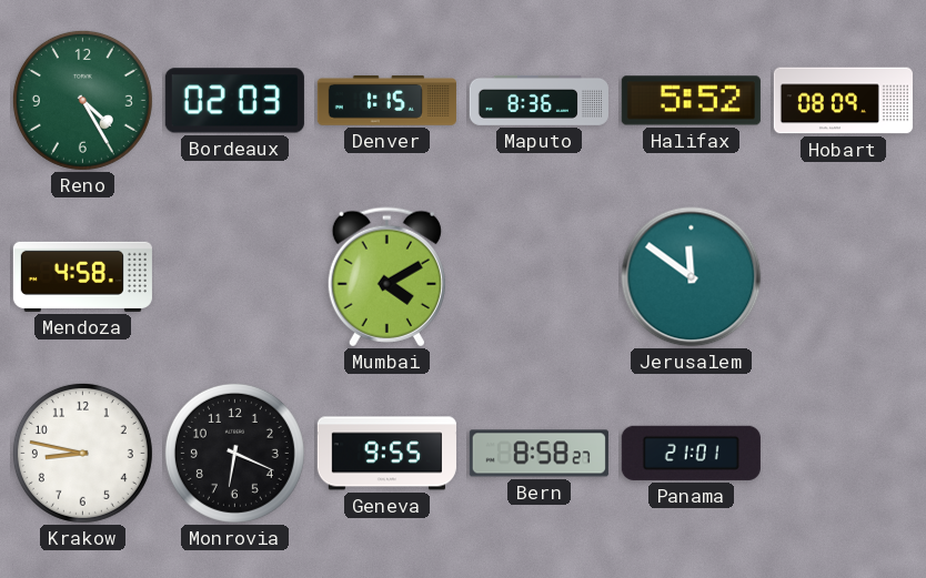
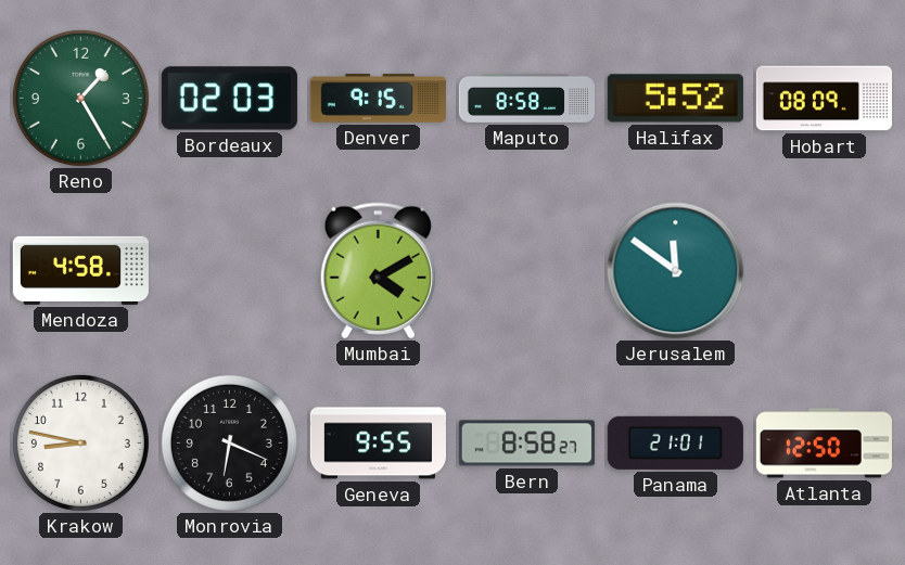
Reno: 4:25 -> 1:25
Denver: 1:15 -> 9:15
Maputo: 8:36 -> 8:58
Atlanta: none -> 12:50
